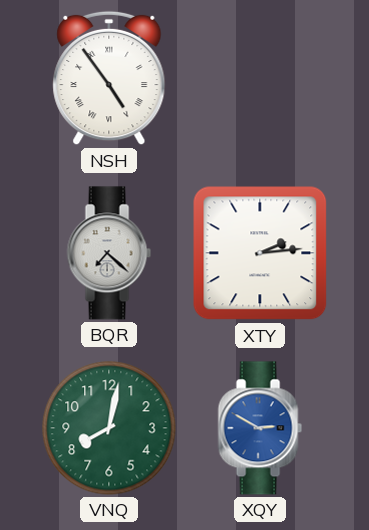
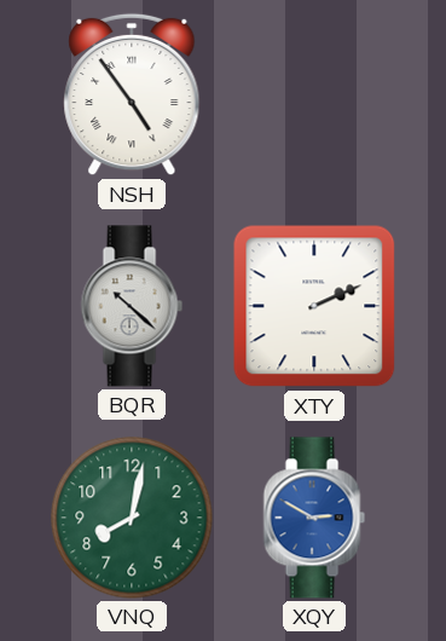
BQR: 7:22 -> 10:22
XTY: 2:14 -> 2:11
